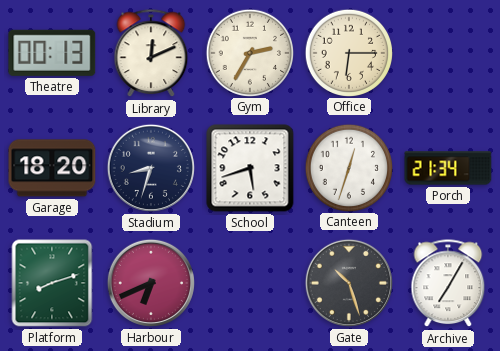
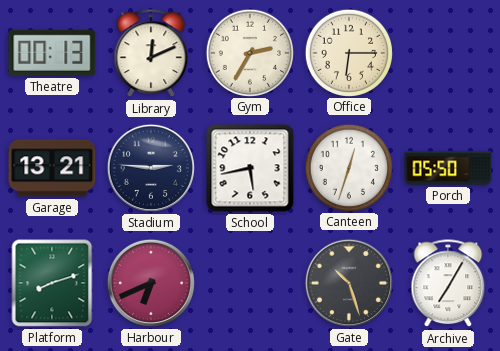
Garage: 18:20 -> 13:21
Stadium: 8:33 -> 2:46
School: 5:42 -> 5:43
Porch: 21:34 -> 05:50
